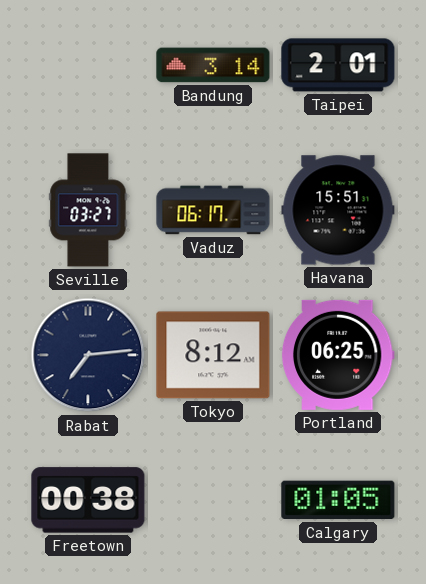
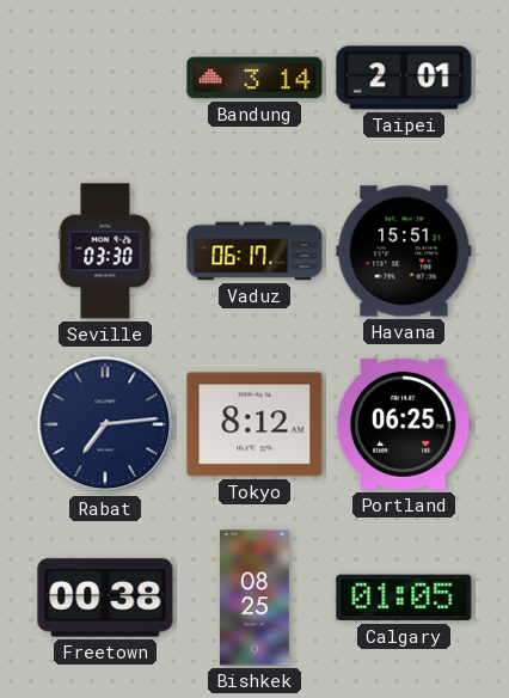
Seville: 03:27 -> 03:30
Bishkek: none -> 08:25
